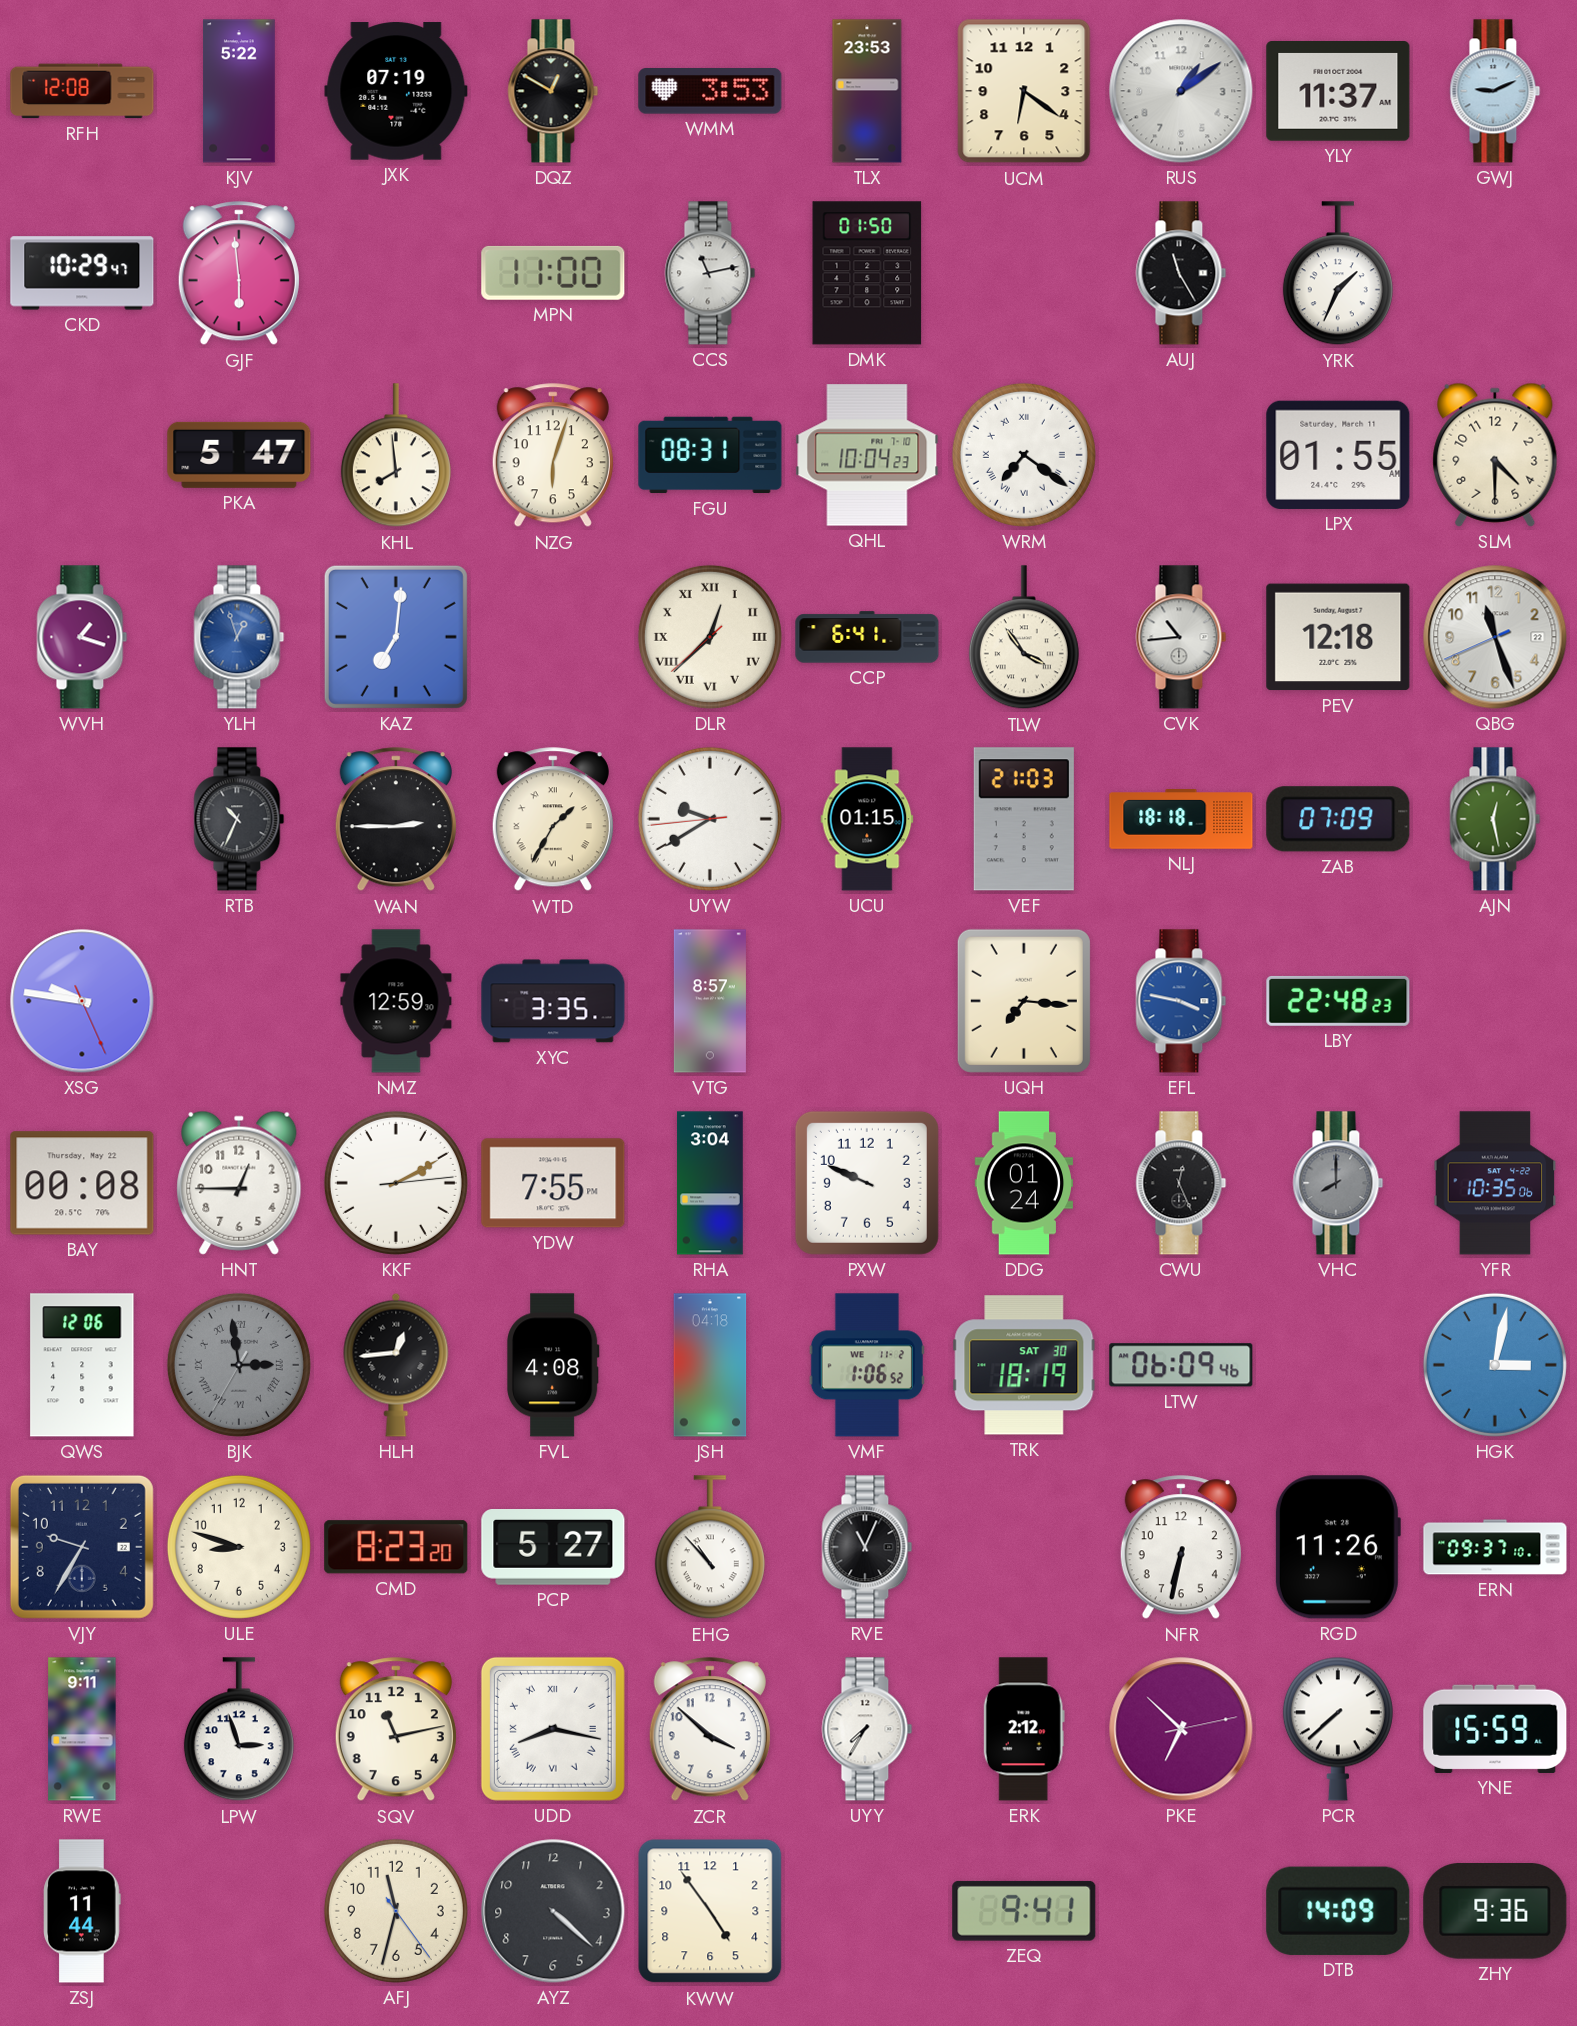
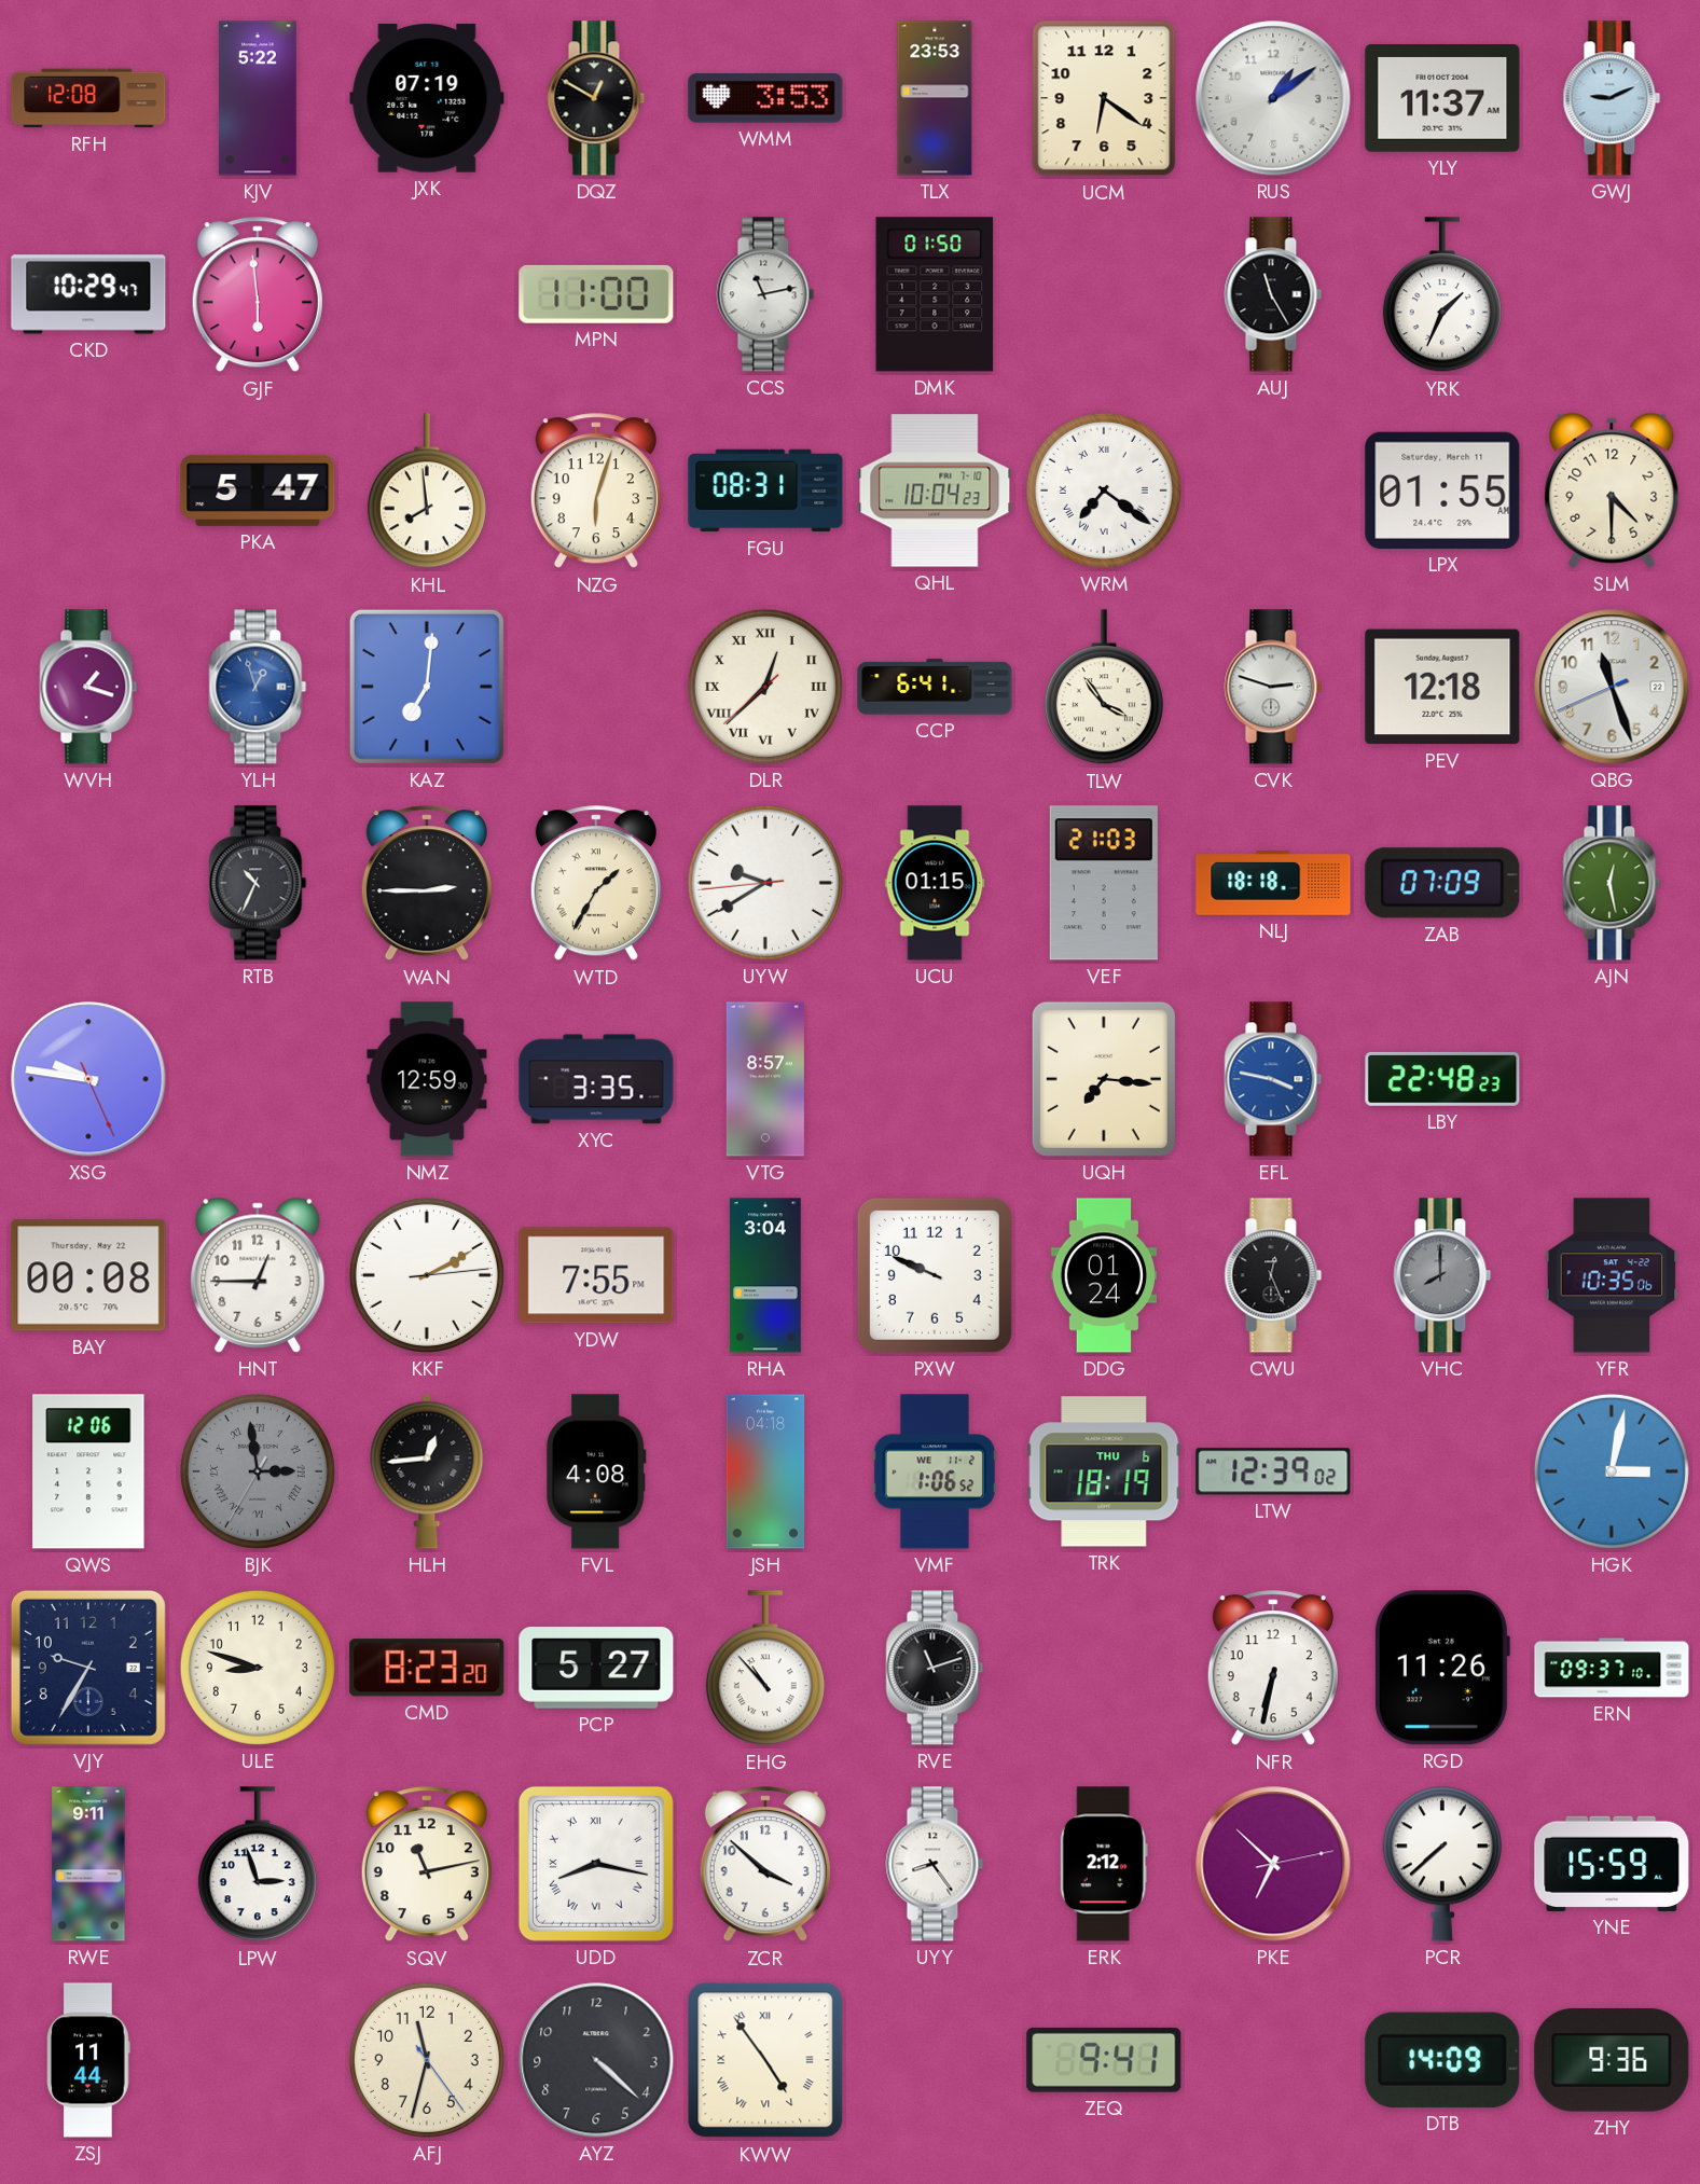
CVK: 10:44 -> 2:48
TRK date: SAT 30 -> THU 6
LTW: 06:09 -> 12:39
RVE: 11:04 -> 11:12
UYY: 7:35 -> 8:24
KWW numerals: Arabic -> Roman
